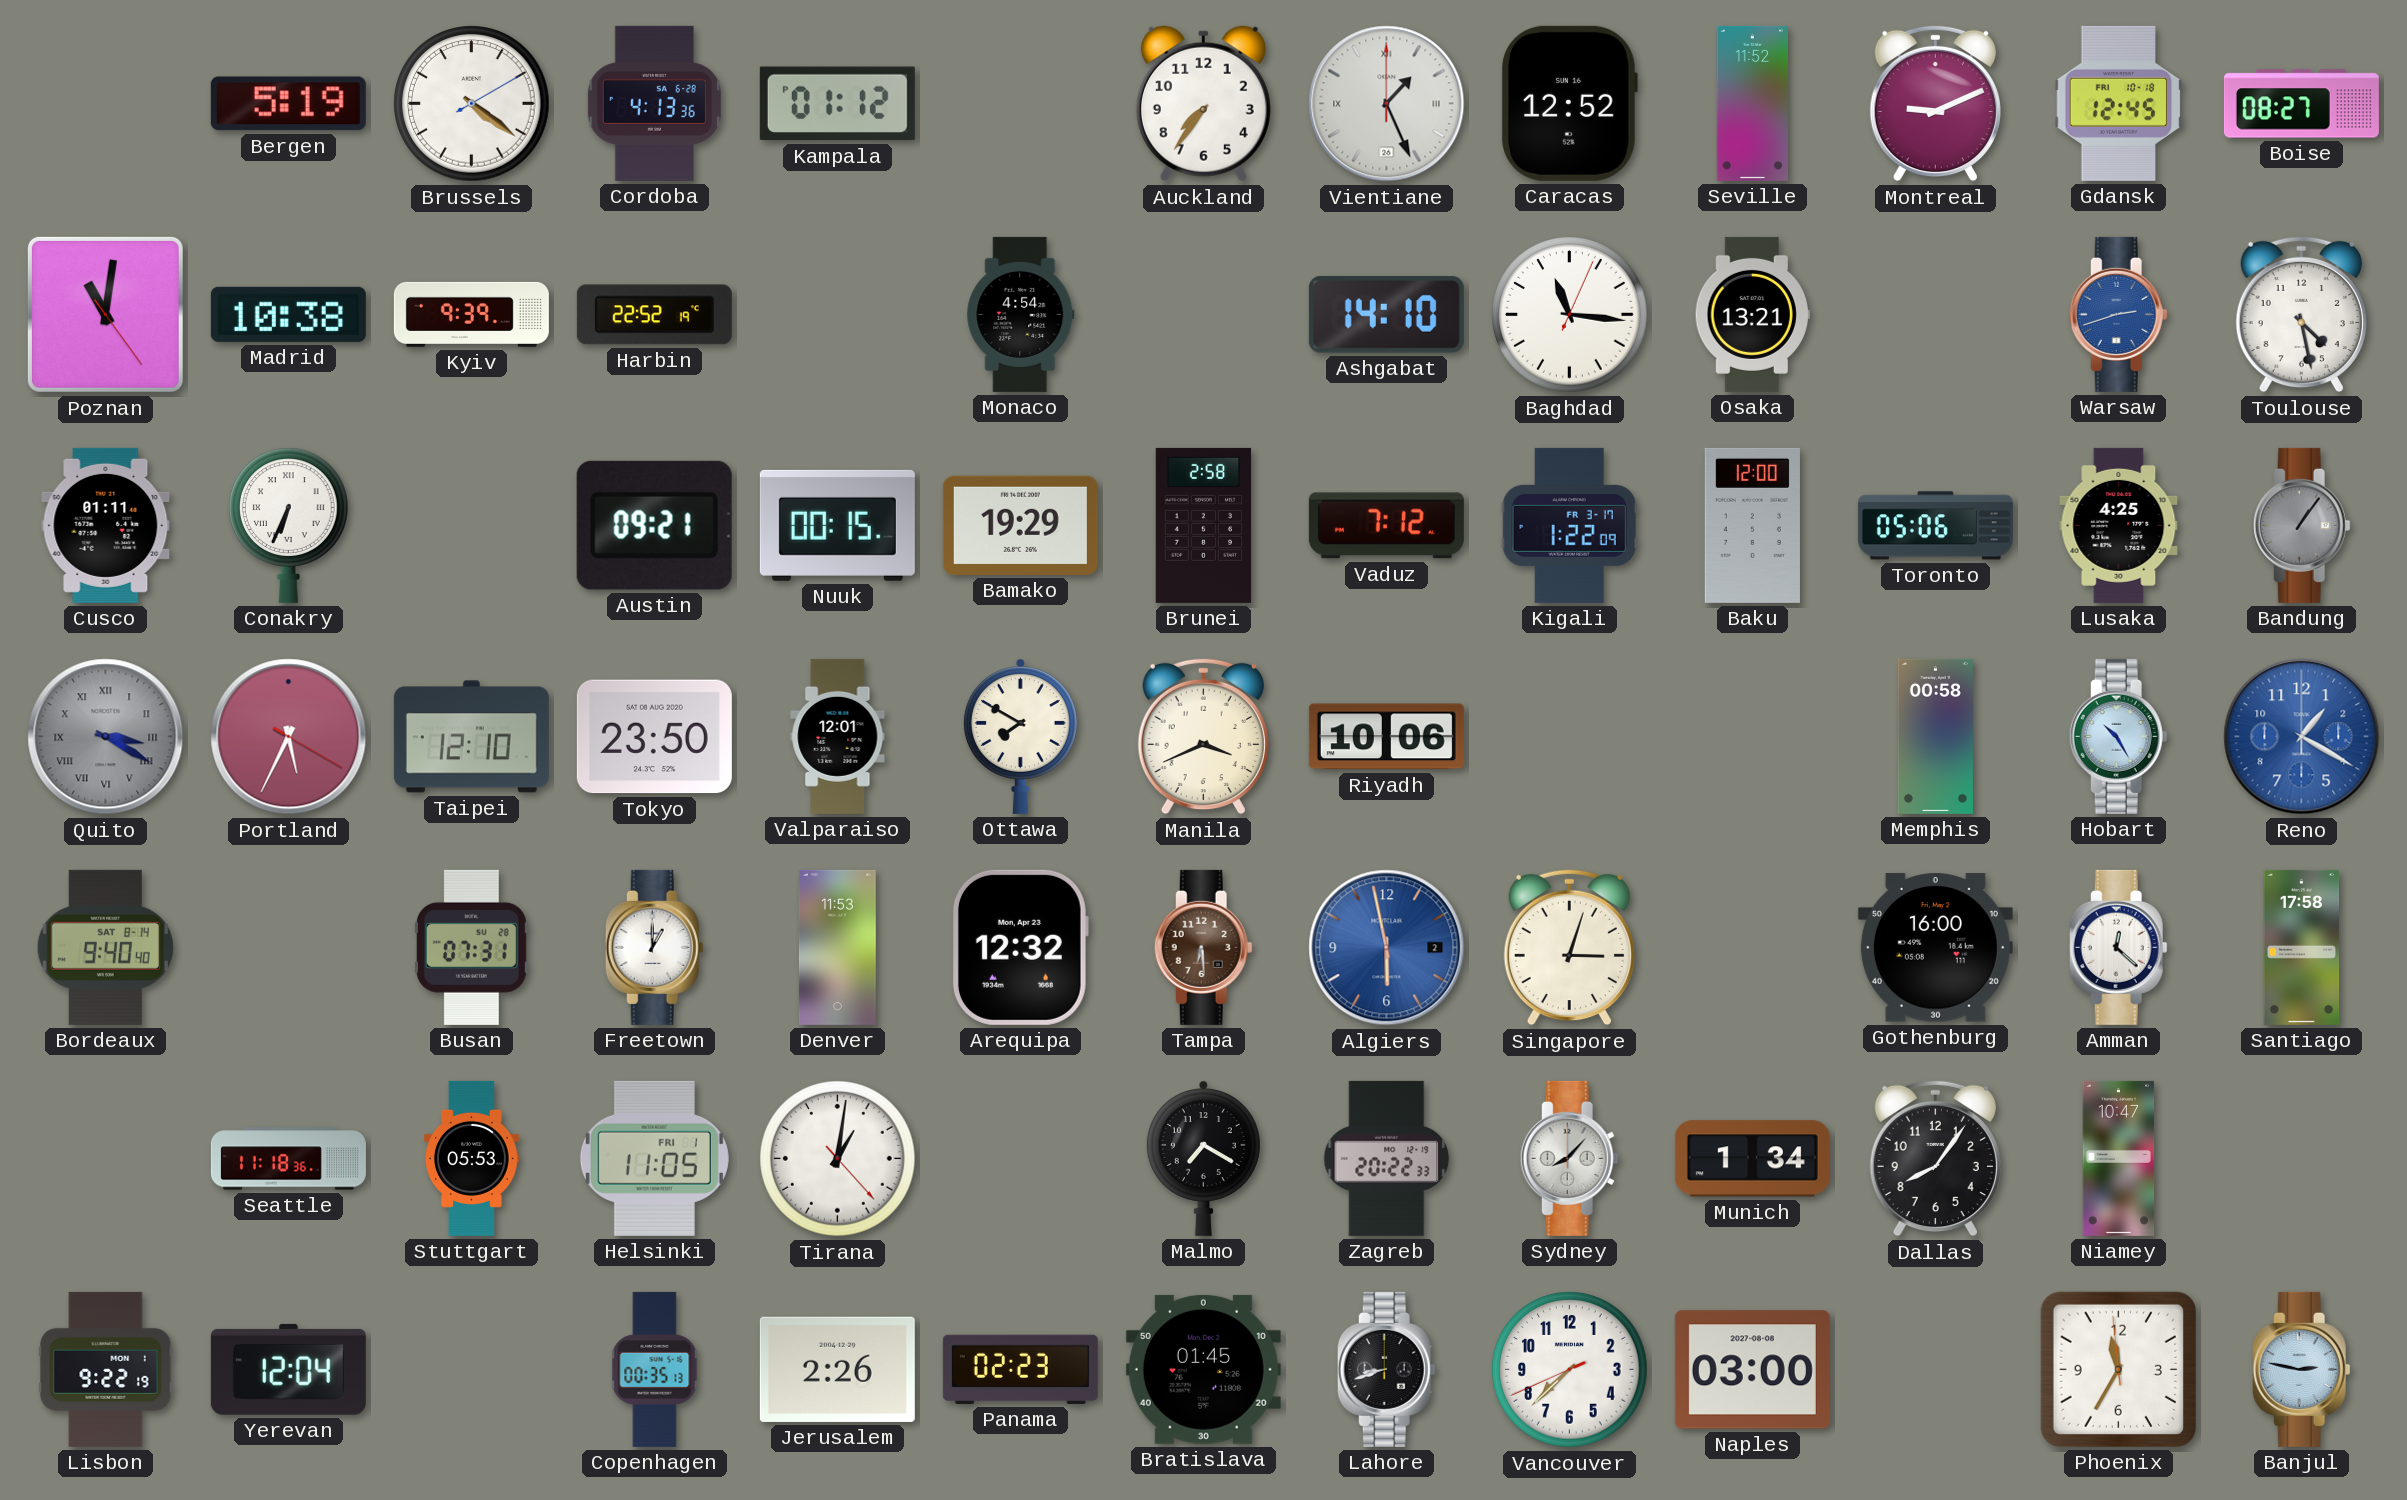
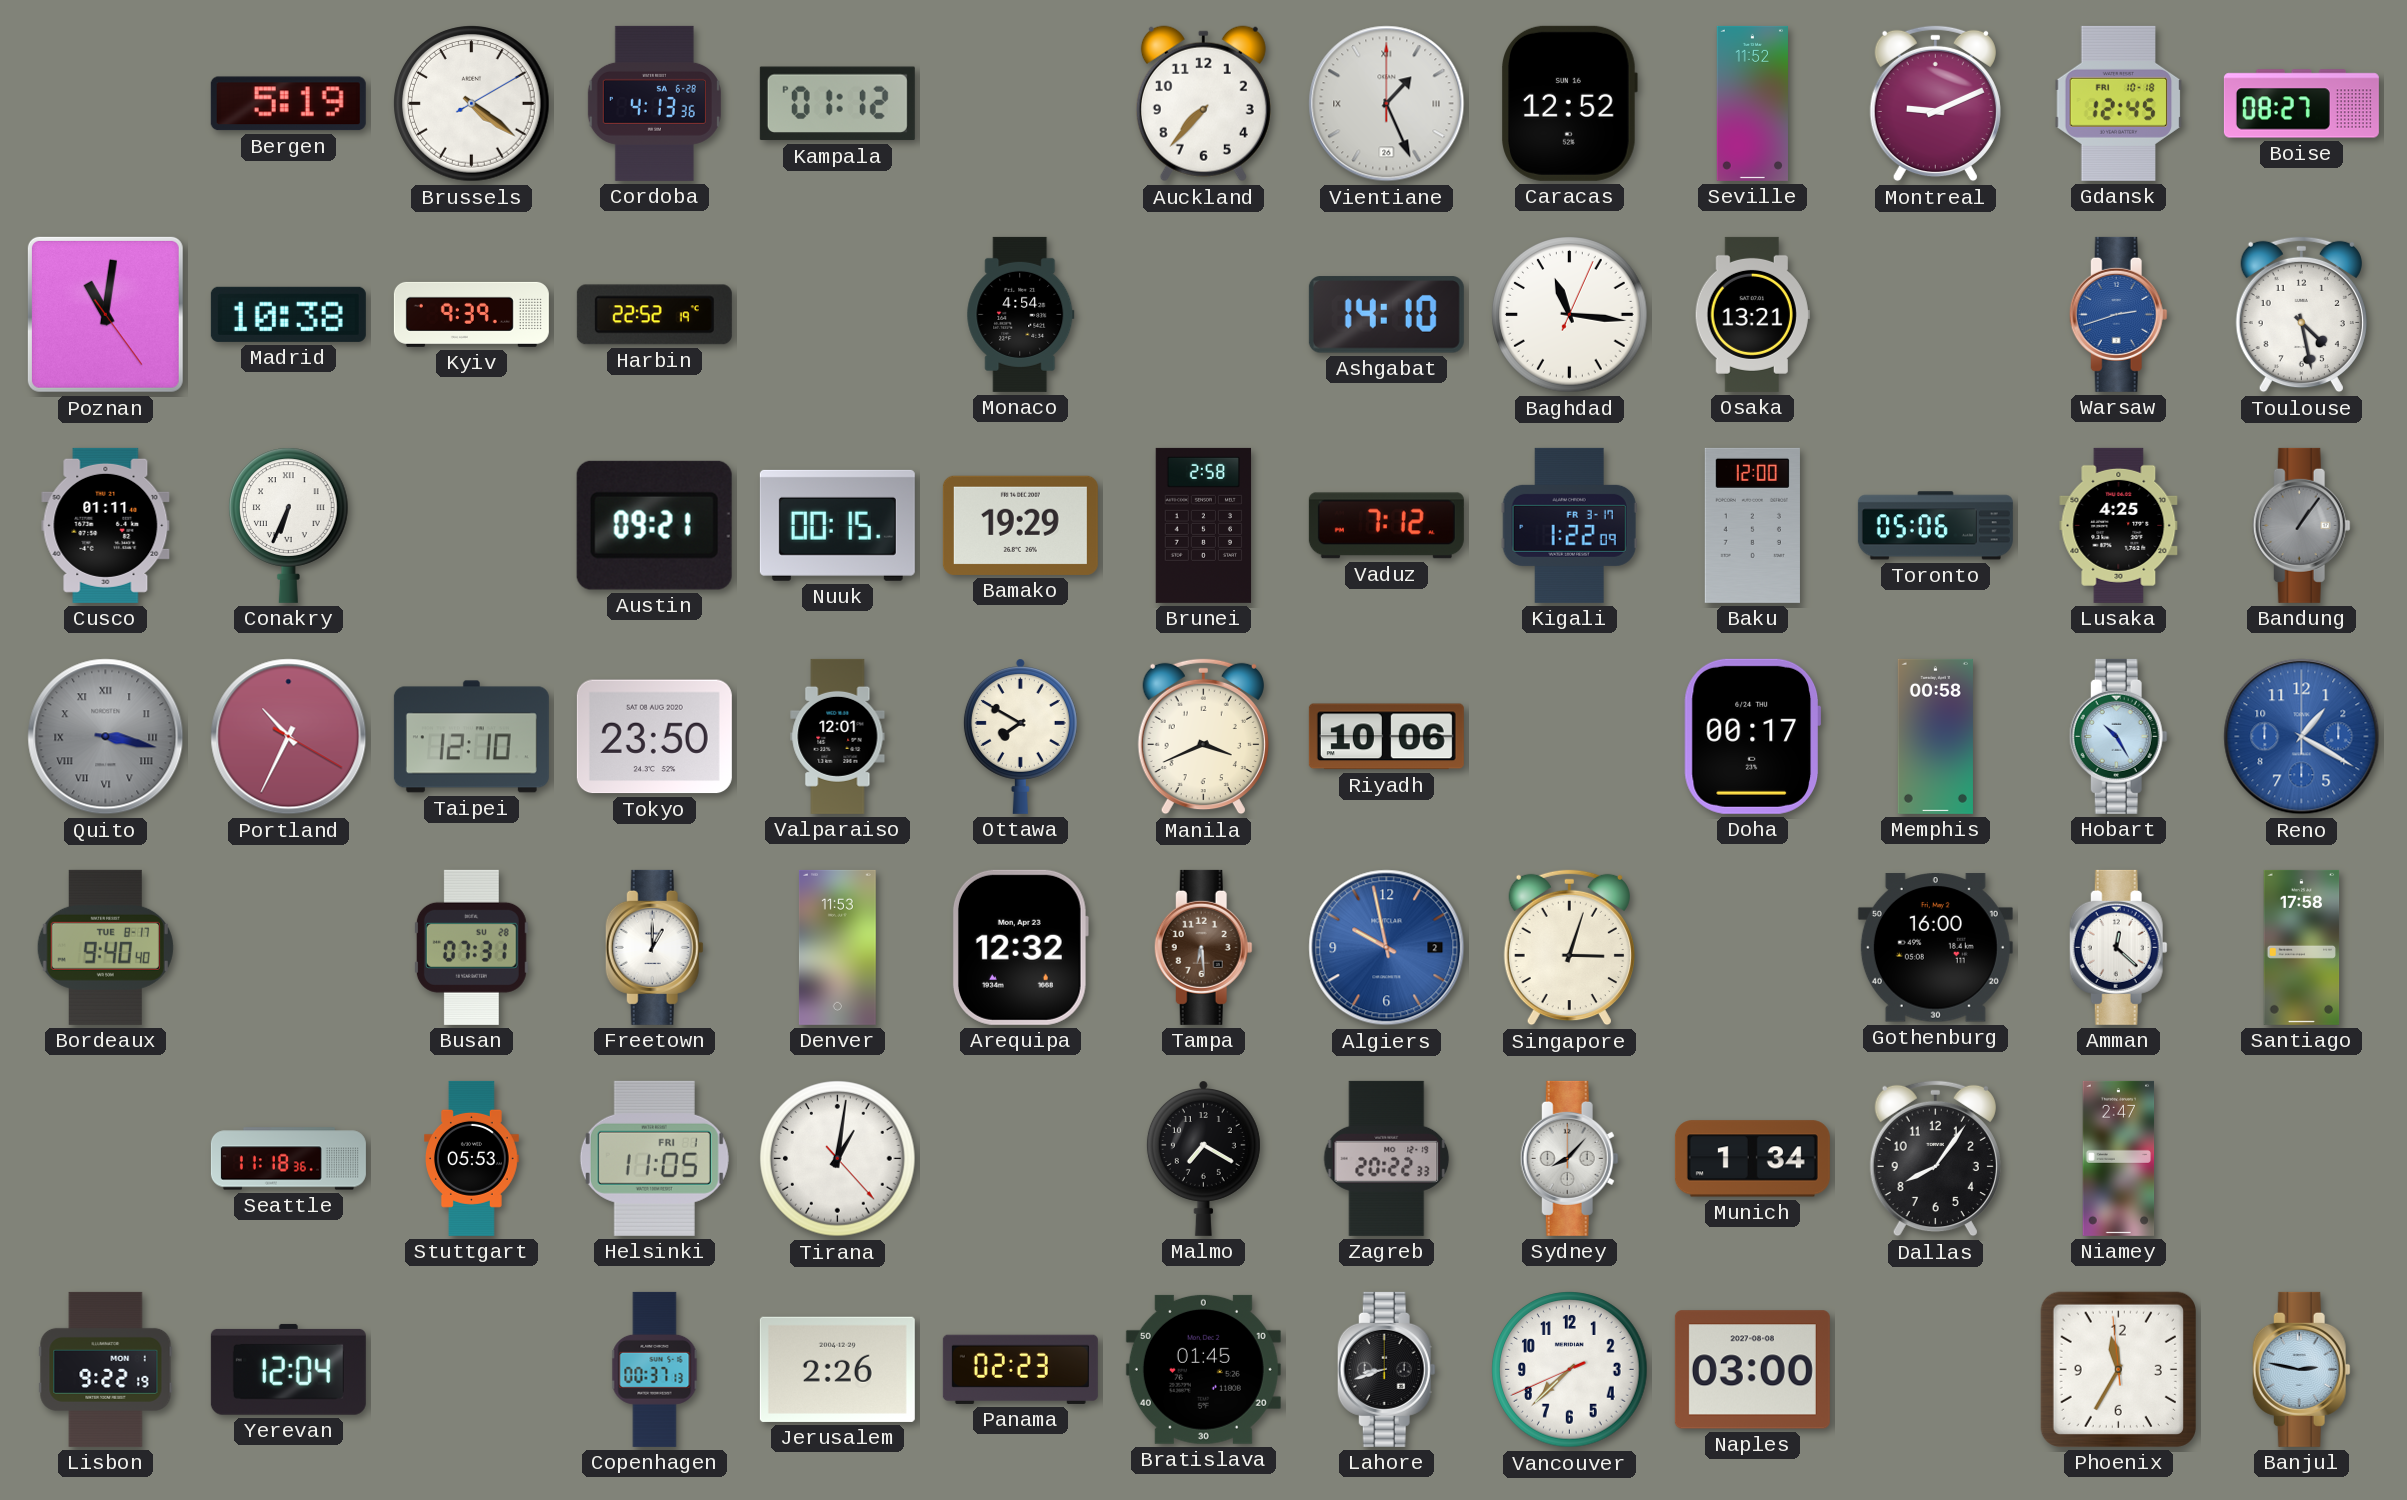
Auckland: 7:36 -> 7:37
Quito: 3:20 -> 3:17
Portland: 5:34 -> 10:34
Doha: none -> 00:17
Bordeaux date: SAT 8-14 -> TUE 8-17
Algiers: 5:58 -> 9:58
Niamey: 10:47 -> 2:47
Copenhagen: 00:35 -> 00:37
